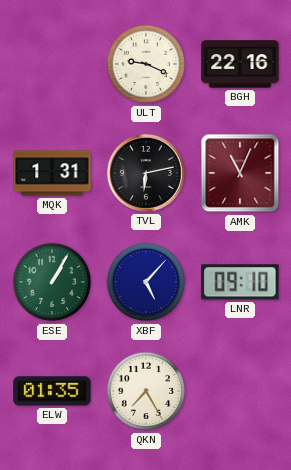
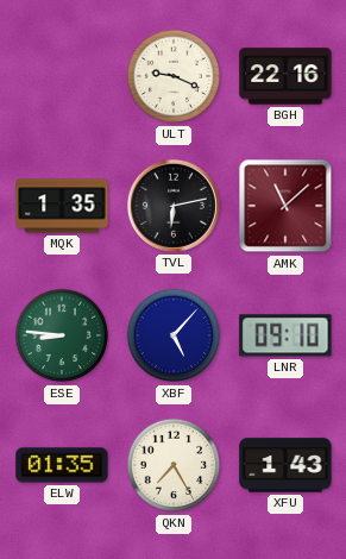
MQK: 1:31 -> 1:35
AMK: 11:04 -> 11:08
ESE: 1:05 -> 8:46
XFU: none -> 1:43
